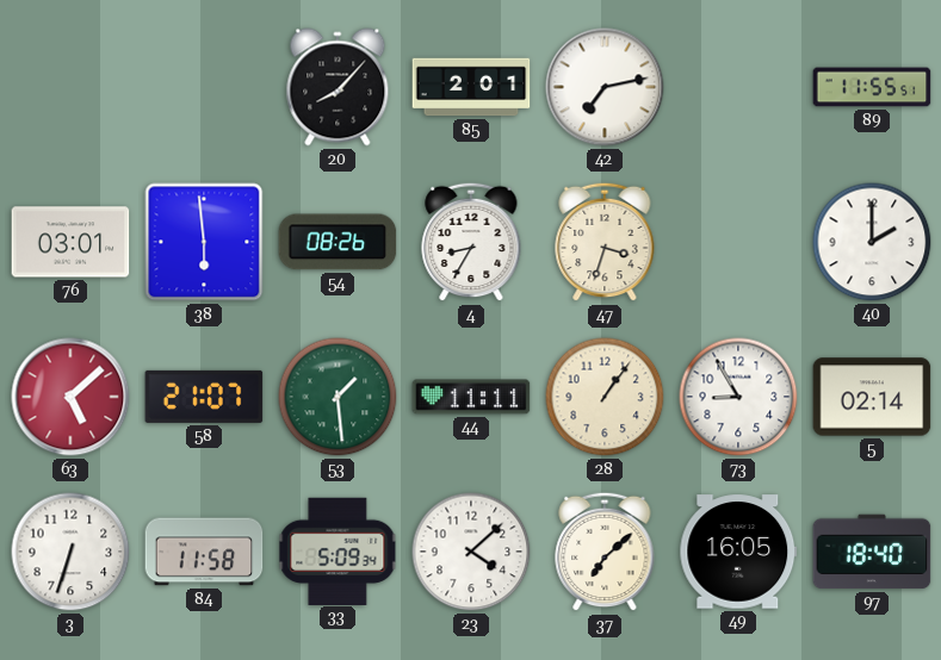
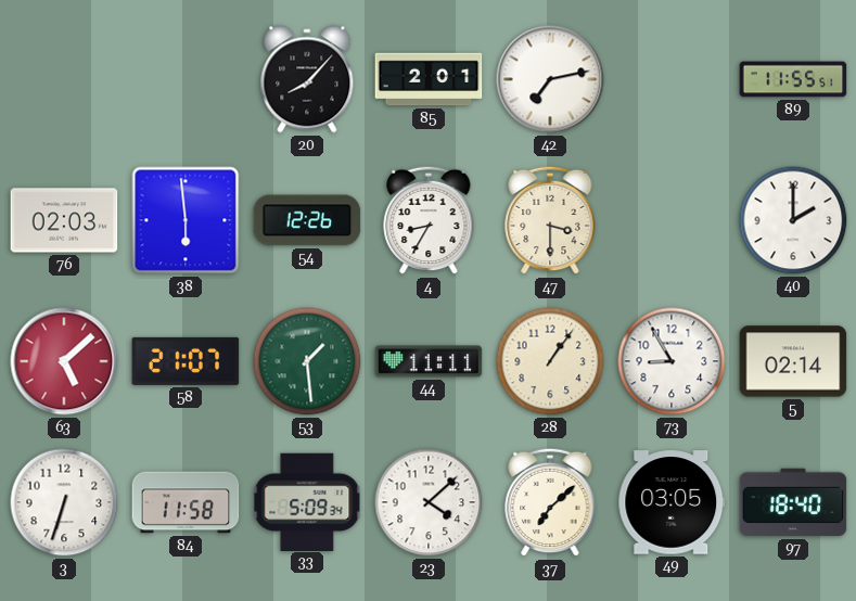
76: 03:01 -> 02:03
54: 08:26 -> 12:26
47: 3:33 -> 3:30
49: 16:05 -> 03:05
